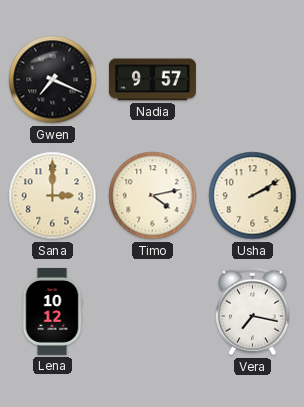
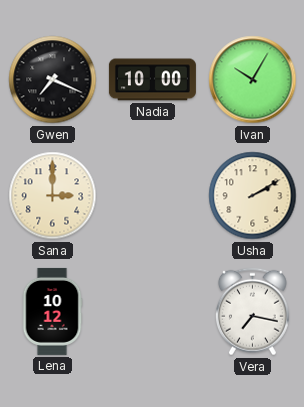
Nadia: 9:57 -> 10:00
Ivan: none -> 10:05
Timo: 4:13 -> none
